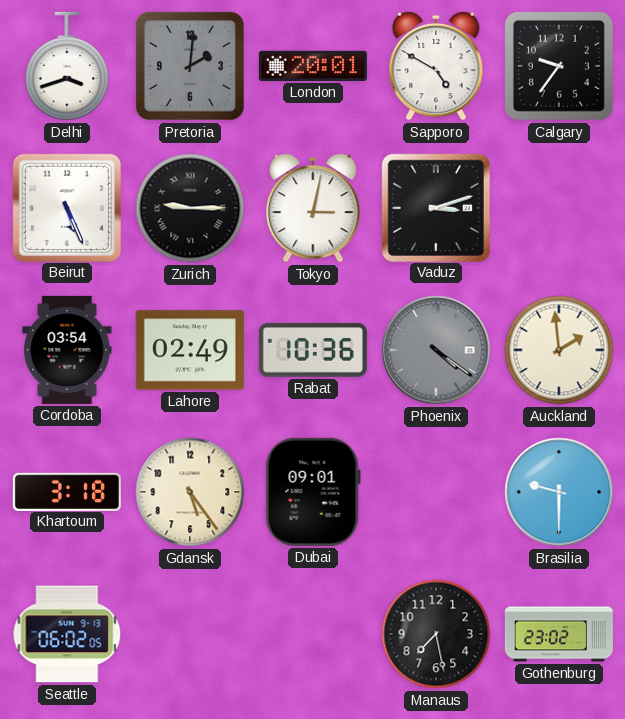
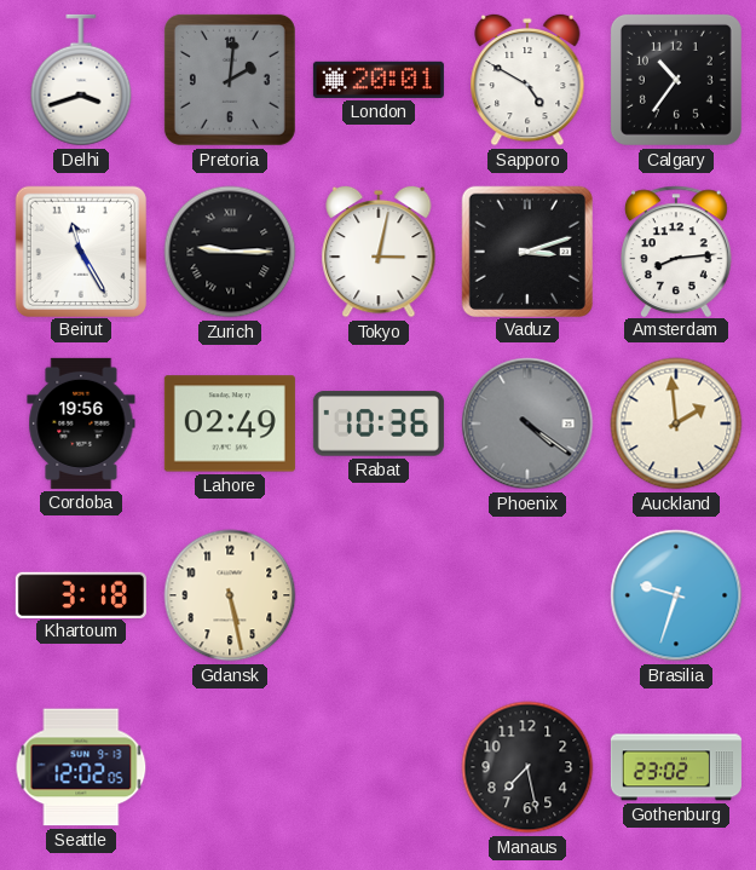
Calgary: 9:36 -> 10:36
Beirut: 5:26 -> 11:25
Amsterdam: none -> 8:14
Cordoba: 03:54 -> 19:56
Gdansk: 5:24 -> 5:28
Dubai: 09:01 -> none
Brasilia: 9:30 -> 9:33
Seattle: 06:02 -> 12:02
